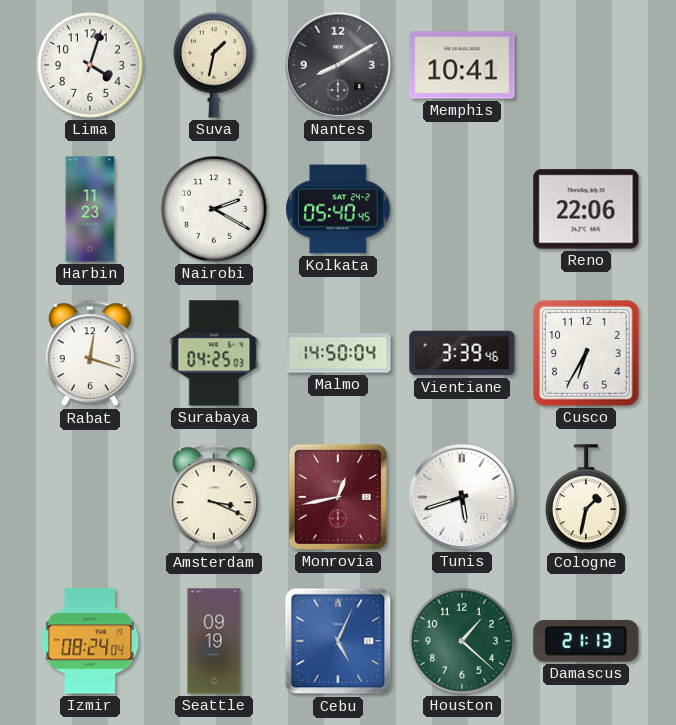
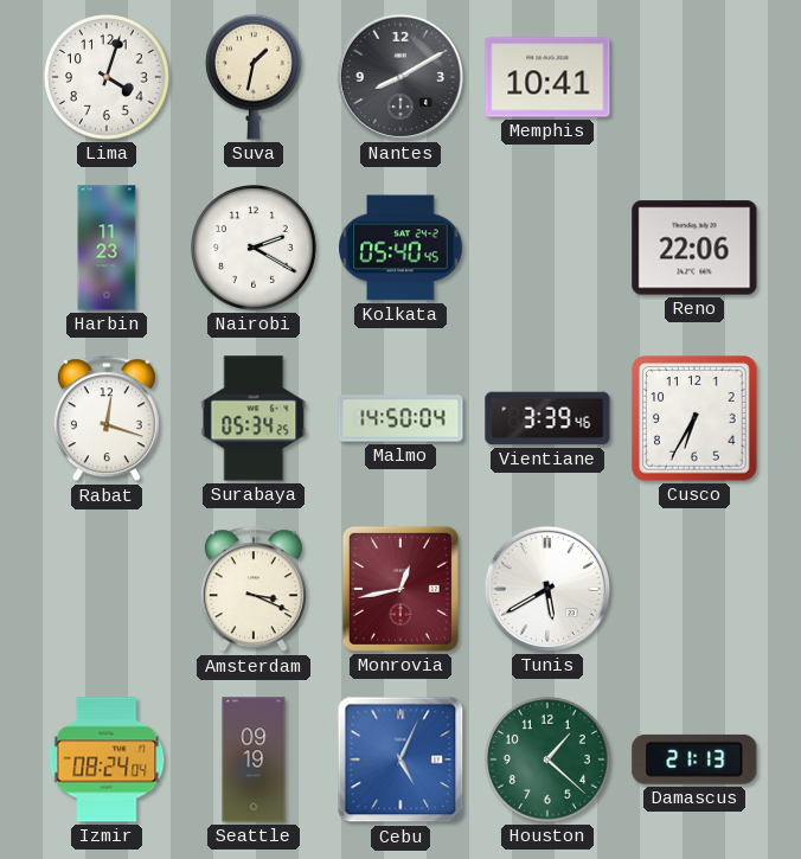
Surabaya: 04:25 -> 05:34
Tunis: 5:42 -> 5:40
Cologne: 1:32 -> none
